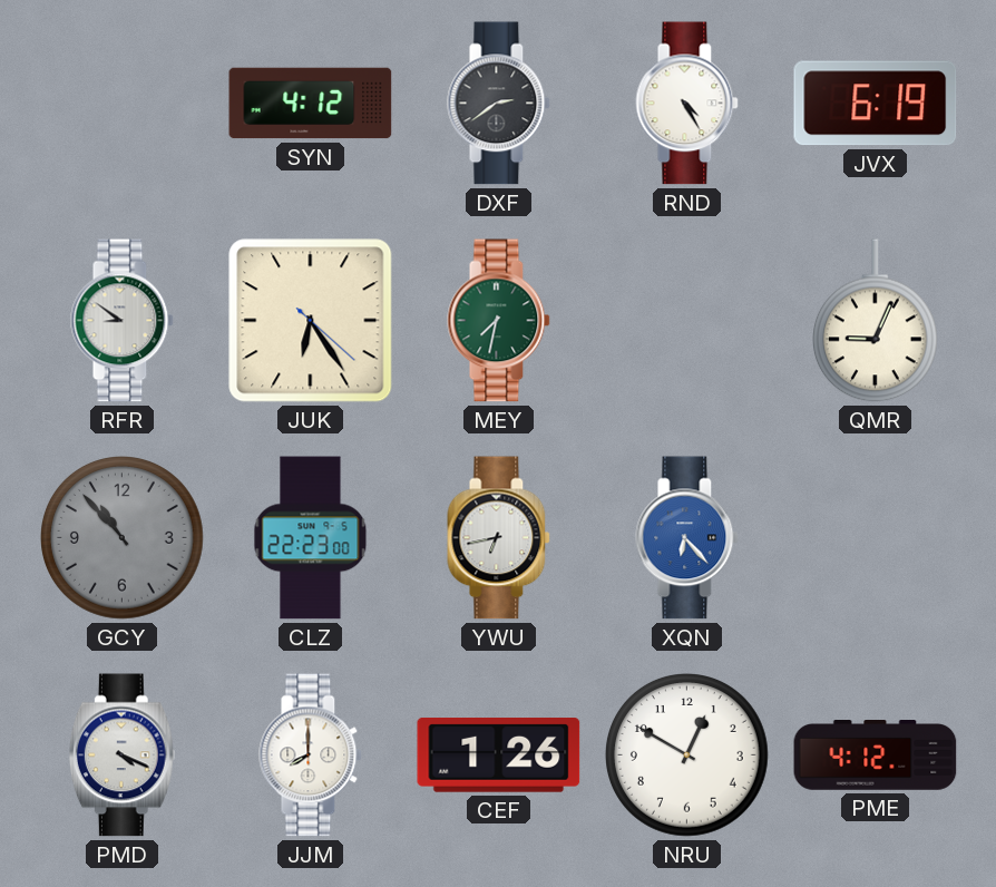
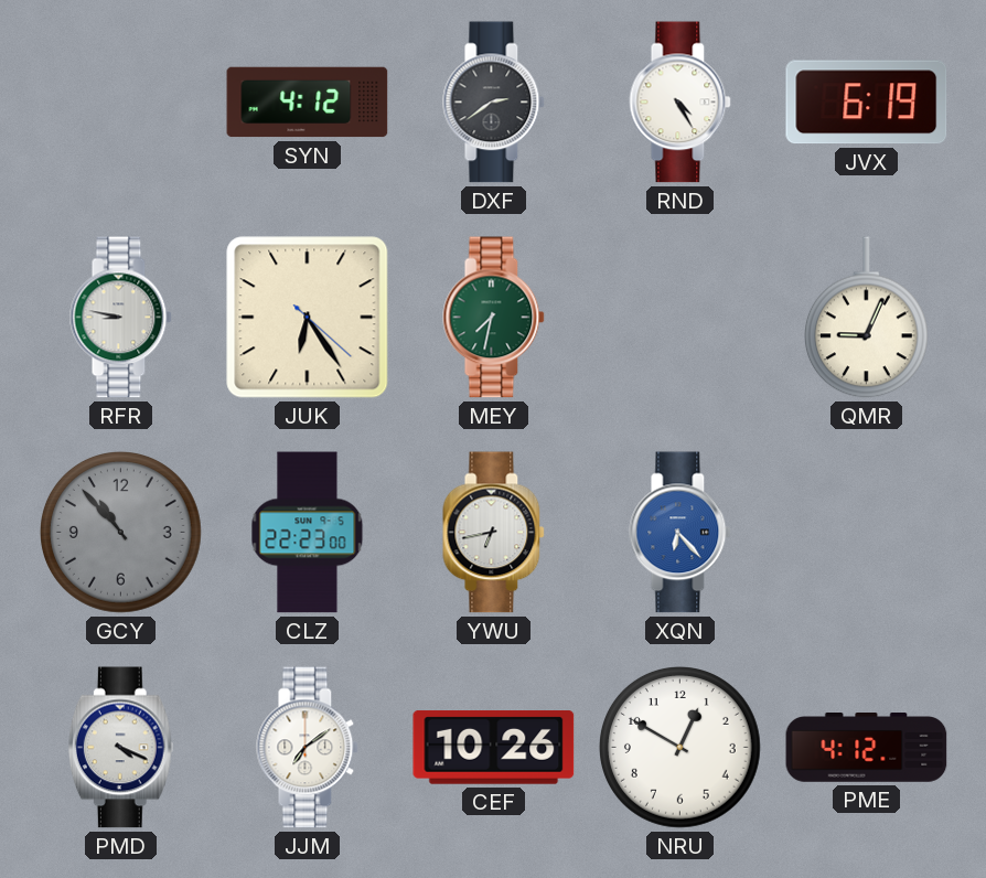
RFR: 8:51 -> 8:47
JJM: 8:00 -> 7:09
CEF: 1:26 -> 10:26
